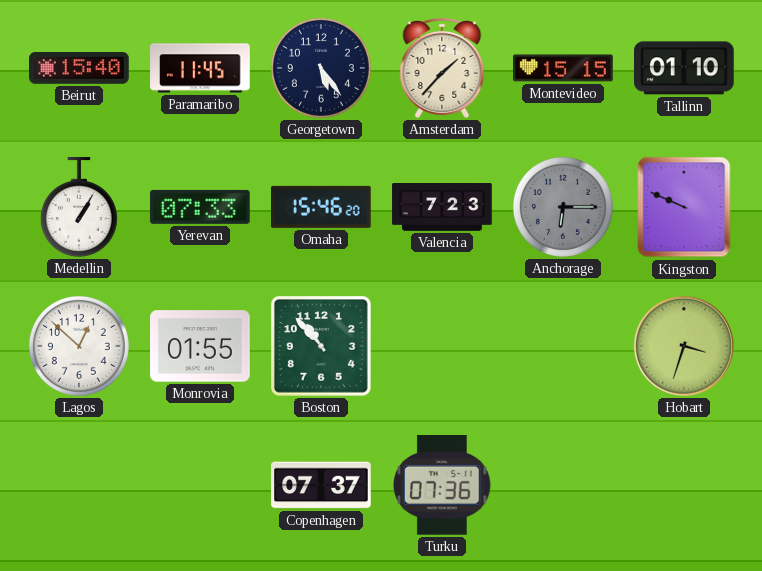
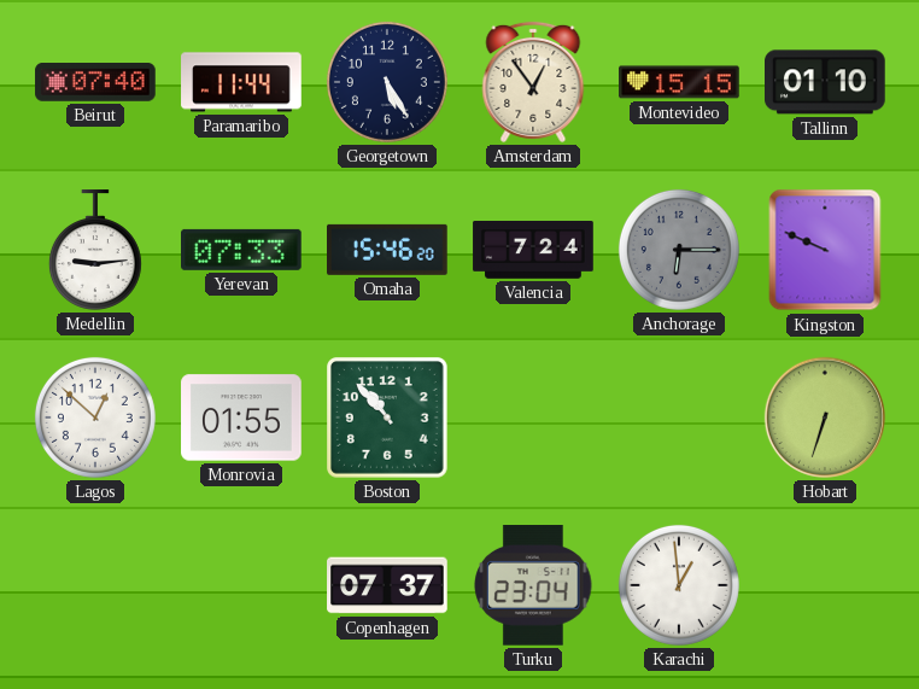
Beirut: 15:40 -> 07:40
Paramaribo: 11:45 -> 11:44
Georgetown: 5:24 -> 5:25
Amsterdam: 1:37 -> 12:54
Medellin: 1:05 -> 9:14
Valencia: 7:23 -> 7:24
Hobart: 3:33 -> 6:33
Turku: 07:36 -> 23:04
Karachi: none -> 12:59
